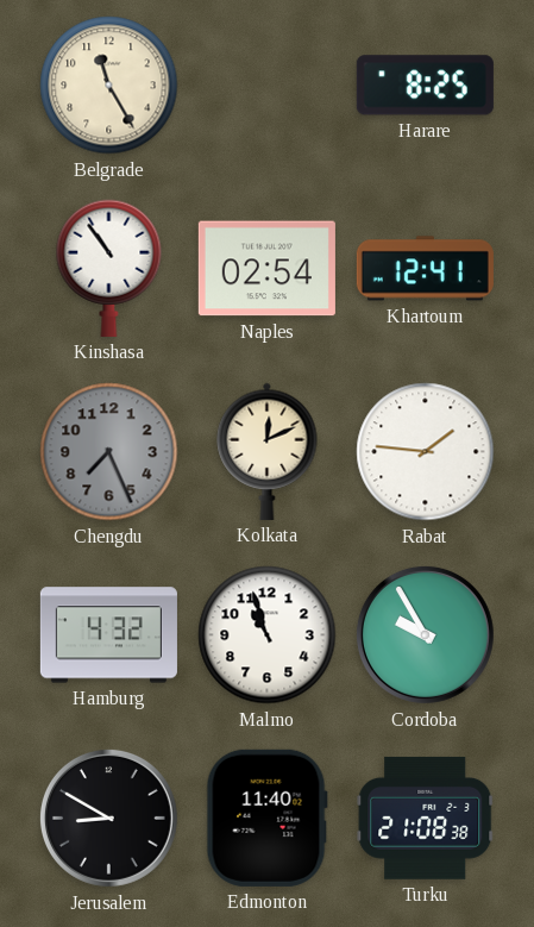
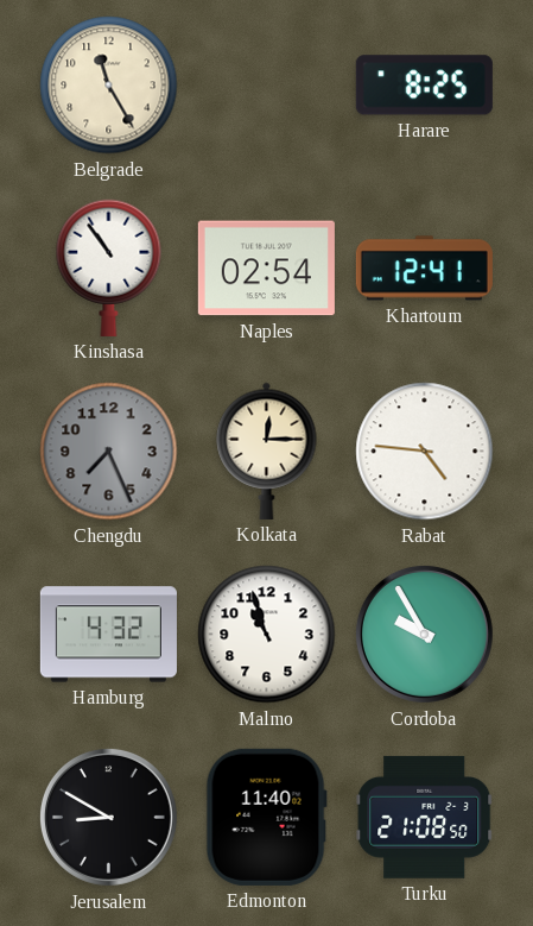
Kolkata: 12:11 -> 12:15
Rabat: 1:46 -> 4:46
Turku: 21:08:38 -> 21:08:50
